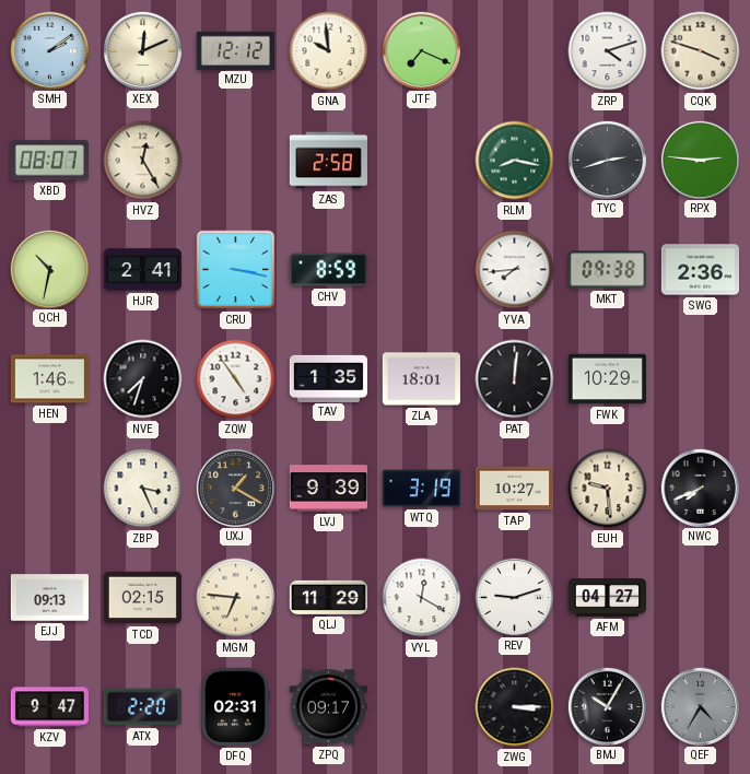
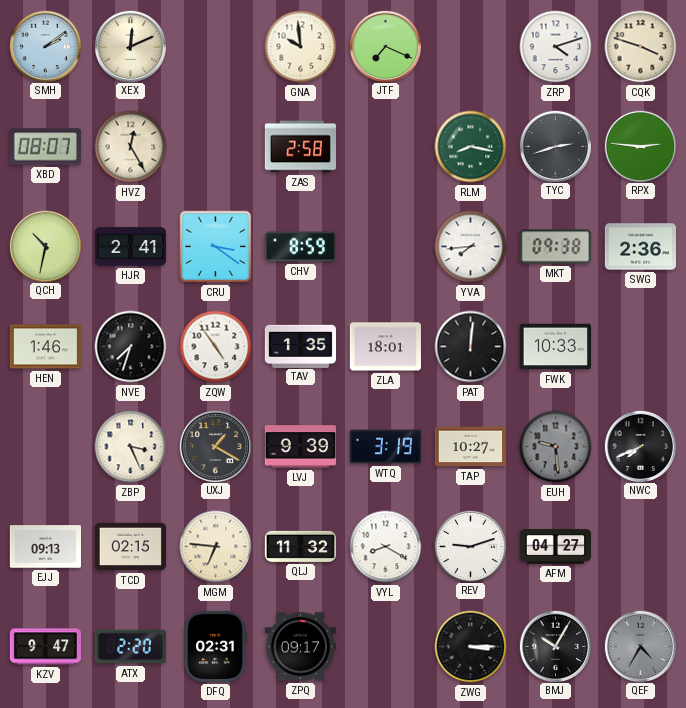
MZU: 12:12 -> none
CRU: 3:17 -> 3:21
FWK: 10:29 -> 10:33
EUH dial: cream -> grey
QLJ: 11:29 -> 11:32
VYL: 12:20 -> 8:20
